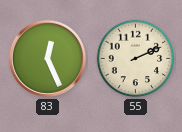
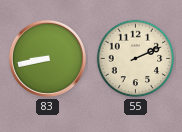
83: 12:26 -> 8:43
